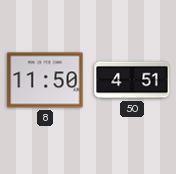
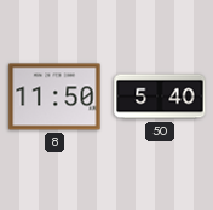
50: 4:51 -> 5:40
